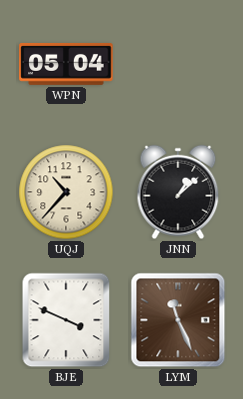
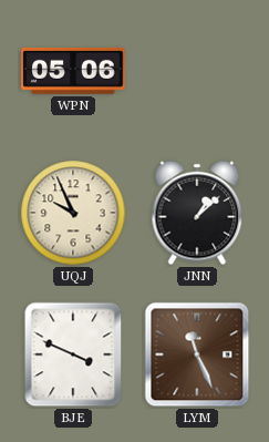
WPN: 05:04 -> 05:06
UQJ: 10:37 -> 9:56
